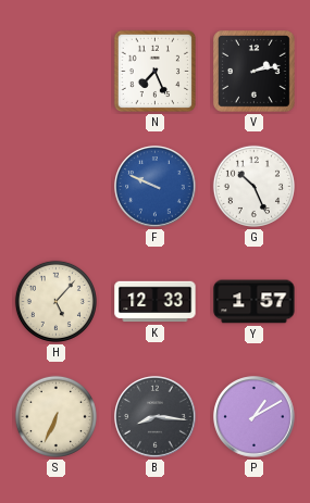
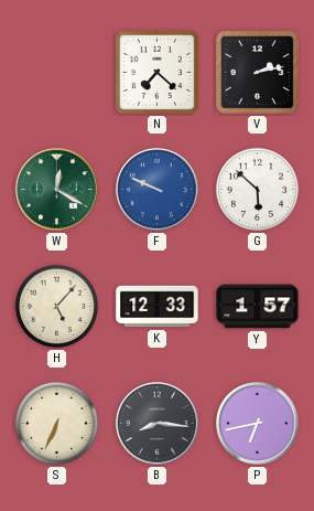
N: 7:26 -> 7:22
W: none -> 12:20
G: 10:26 -> 5:52
P: 1:10 -> 6:43
